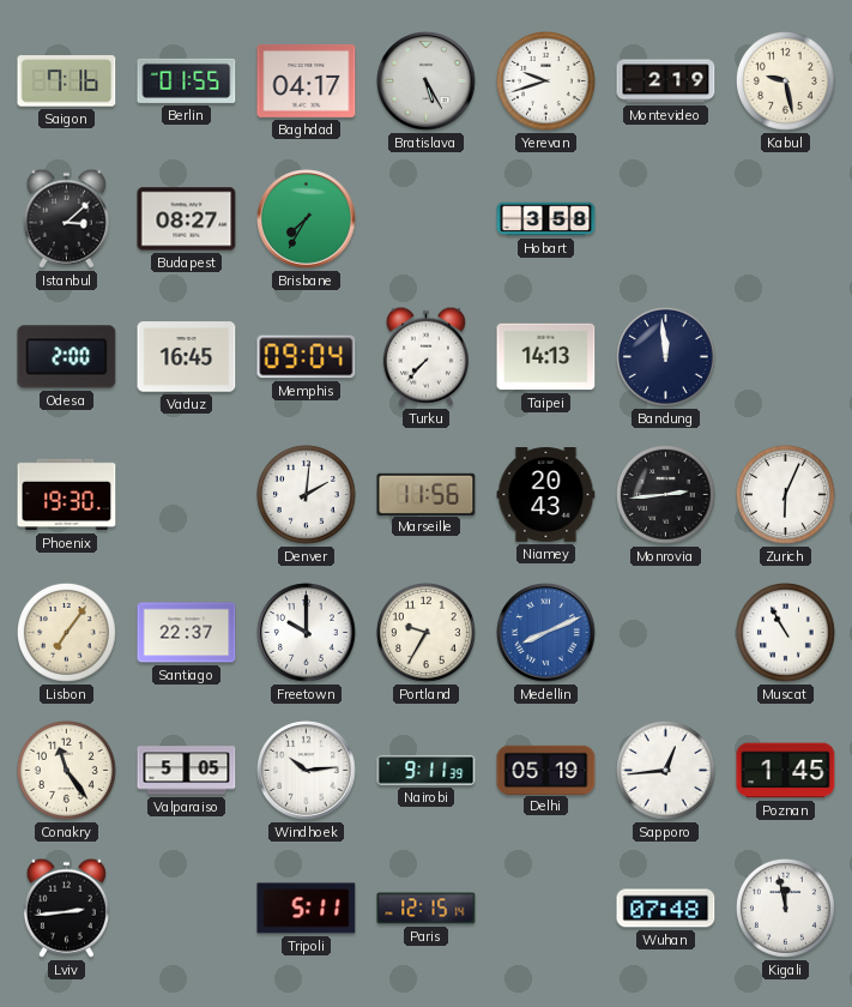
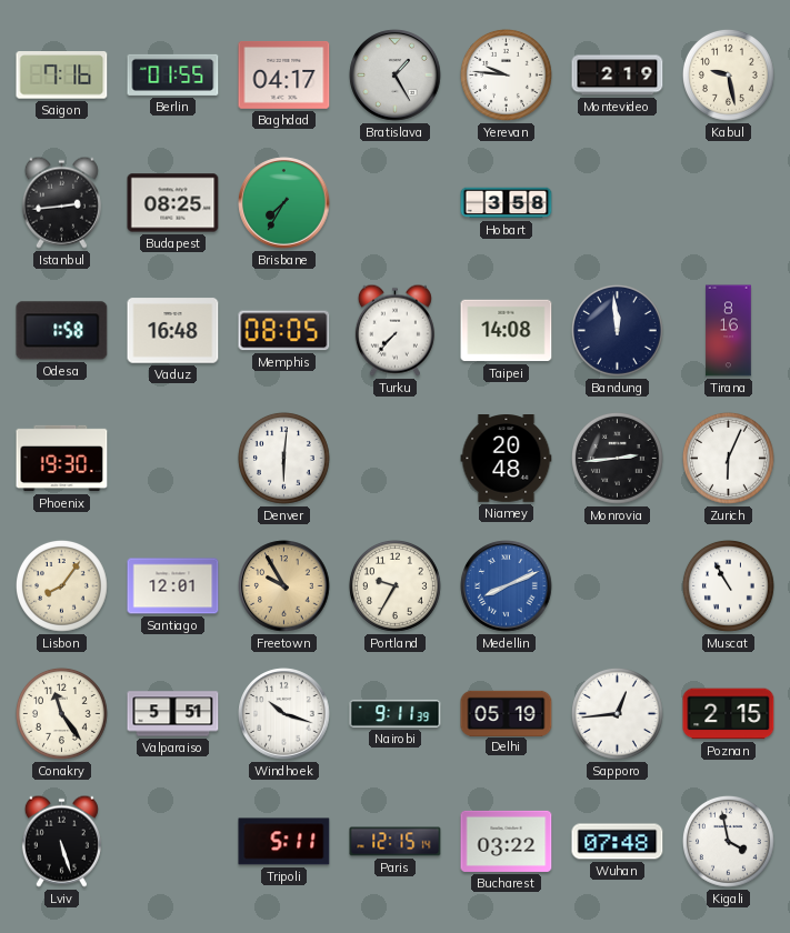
Bratislava: 5:25 -> 1:25
Yerevan: 9:42 -> 9:46
Istanbul: 3:08 -> 2:44
Budapest: 08:27 -> 08:25
Odesa: 2:00 -> 1:58
Vaduz: 16:45 -> 16:48
Memphis: 09:04 -> 08:05
Taipei: 14:13 -> 14:08
Tirana: none -> 8:16
Denver: 2:01 -> 6:01
Marseille: 11:56 -> none
Niamey: 20:43 -> 20:48
Lisbon: 7:06 -> 8:06
Santiago: 22:37 -> 12:01
Freetown: 10:00 -> 9:55
Freetown dial: white -> champagne
Valparaiso: 5:05 -> 5:51
Windhoek: 10:14 -> 10:18
Poznan: 1:45 -> 2:15
Lviv: 2:44 -> 5:27
Bucharest: none -> 03:22
Kigali: 11:58 -> 3:58
